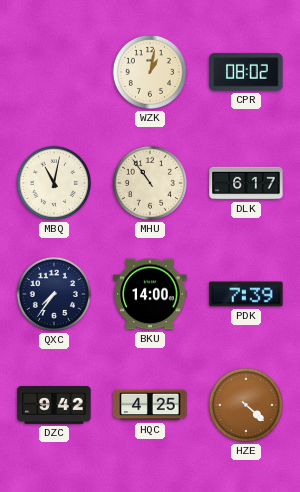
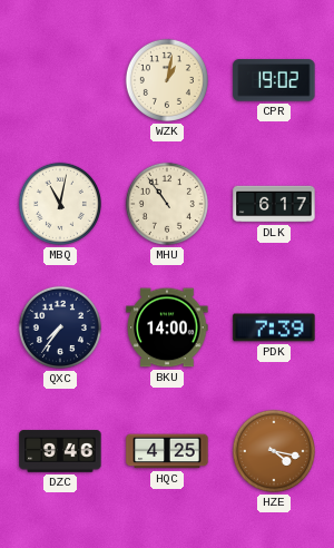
CPR: 08:02 -> 19:02
DZC: 9:42 -> 9:46
HZE: 4:22 -> 4:17
